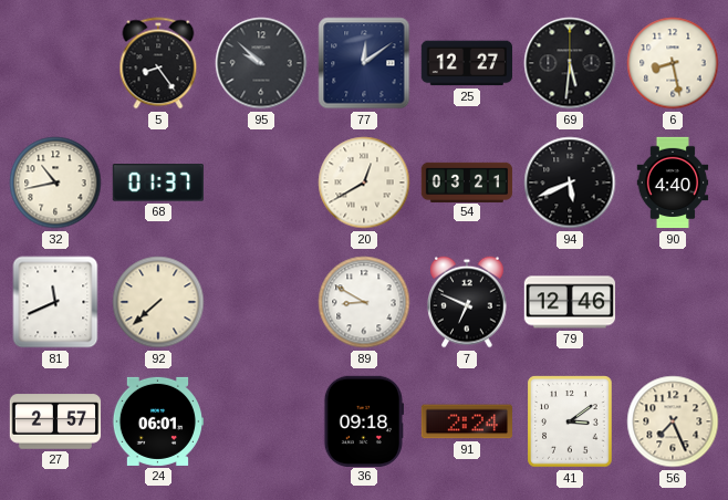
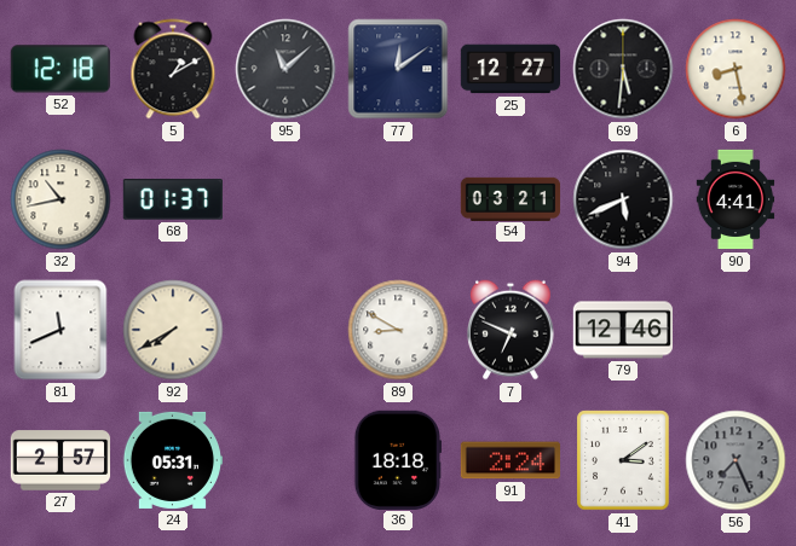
52: none -> 12:18
5: 8:24 -> 1:10
95: 9:52 -> 11:08
20: 12:40 -> none
90: 4:40 -> 4:41
92: 7:38 -> 7:40
24: 06:01 -> 05:31
36: 09:18 -> 18:18
56 dial: cream -> grey
